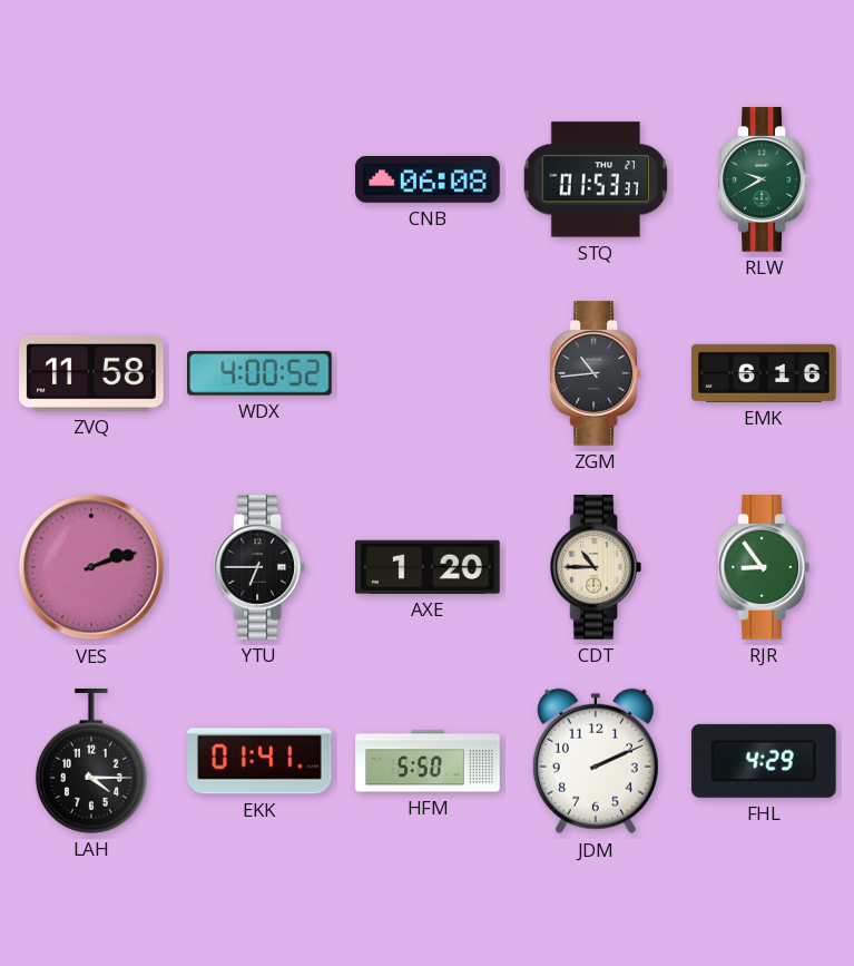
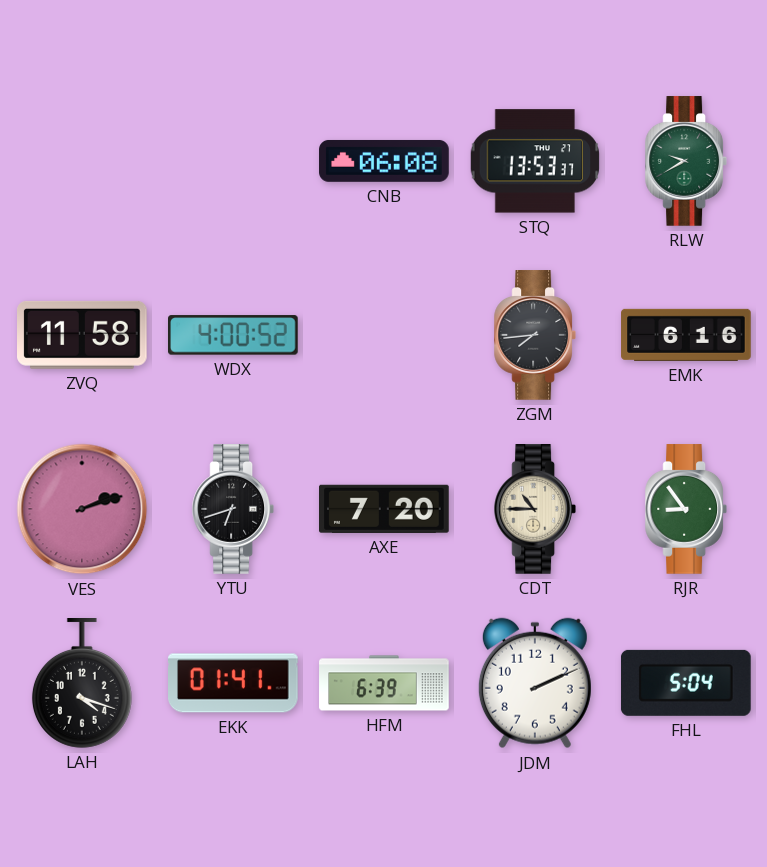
STQ: 01:53 -> 13:53
ZGM: 10:44 -> 7:44
YTU: 6:45 -> 6:42
AXE: 1:20 -> 7:20
LAH: 4:15 -> 4:18
HFM: 5:50 -> 6:39
FHL: 4:29 -> 5:04
